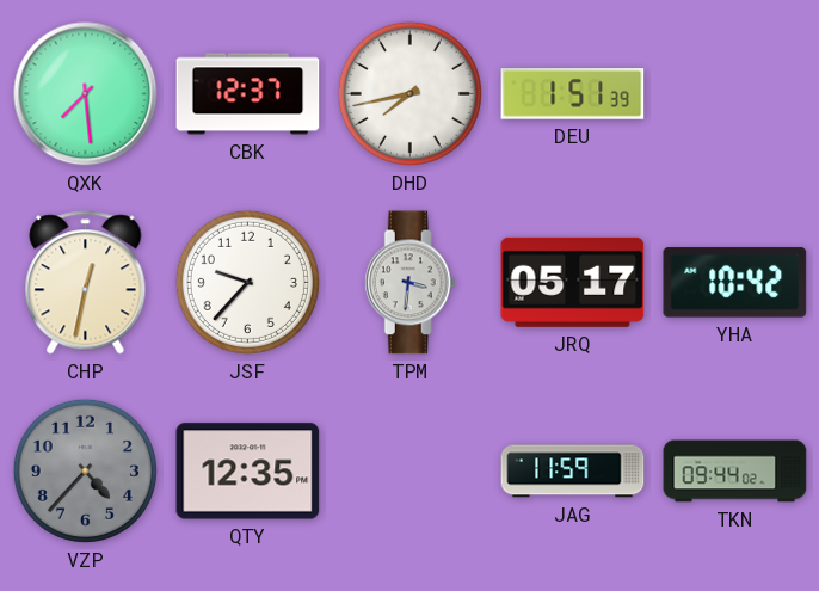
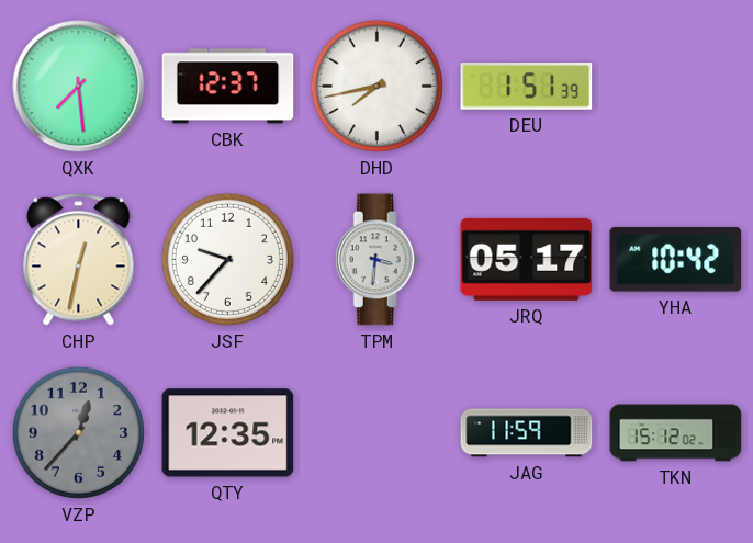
VZP: 4:37 -> 12:37
TKN: 09:44 -> 15:12
